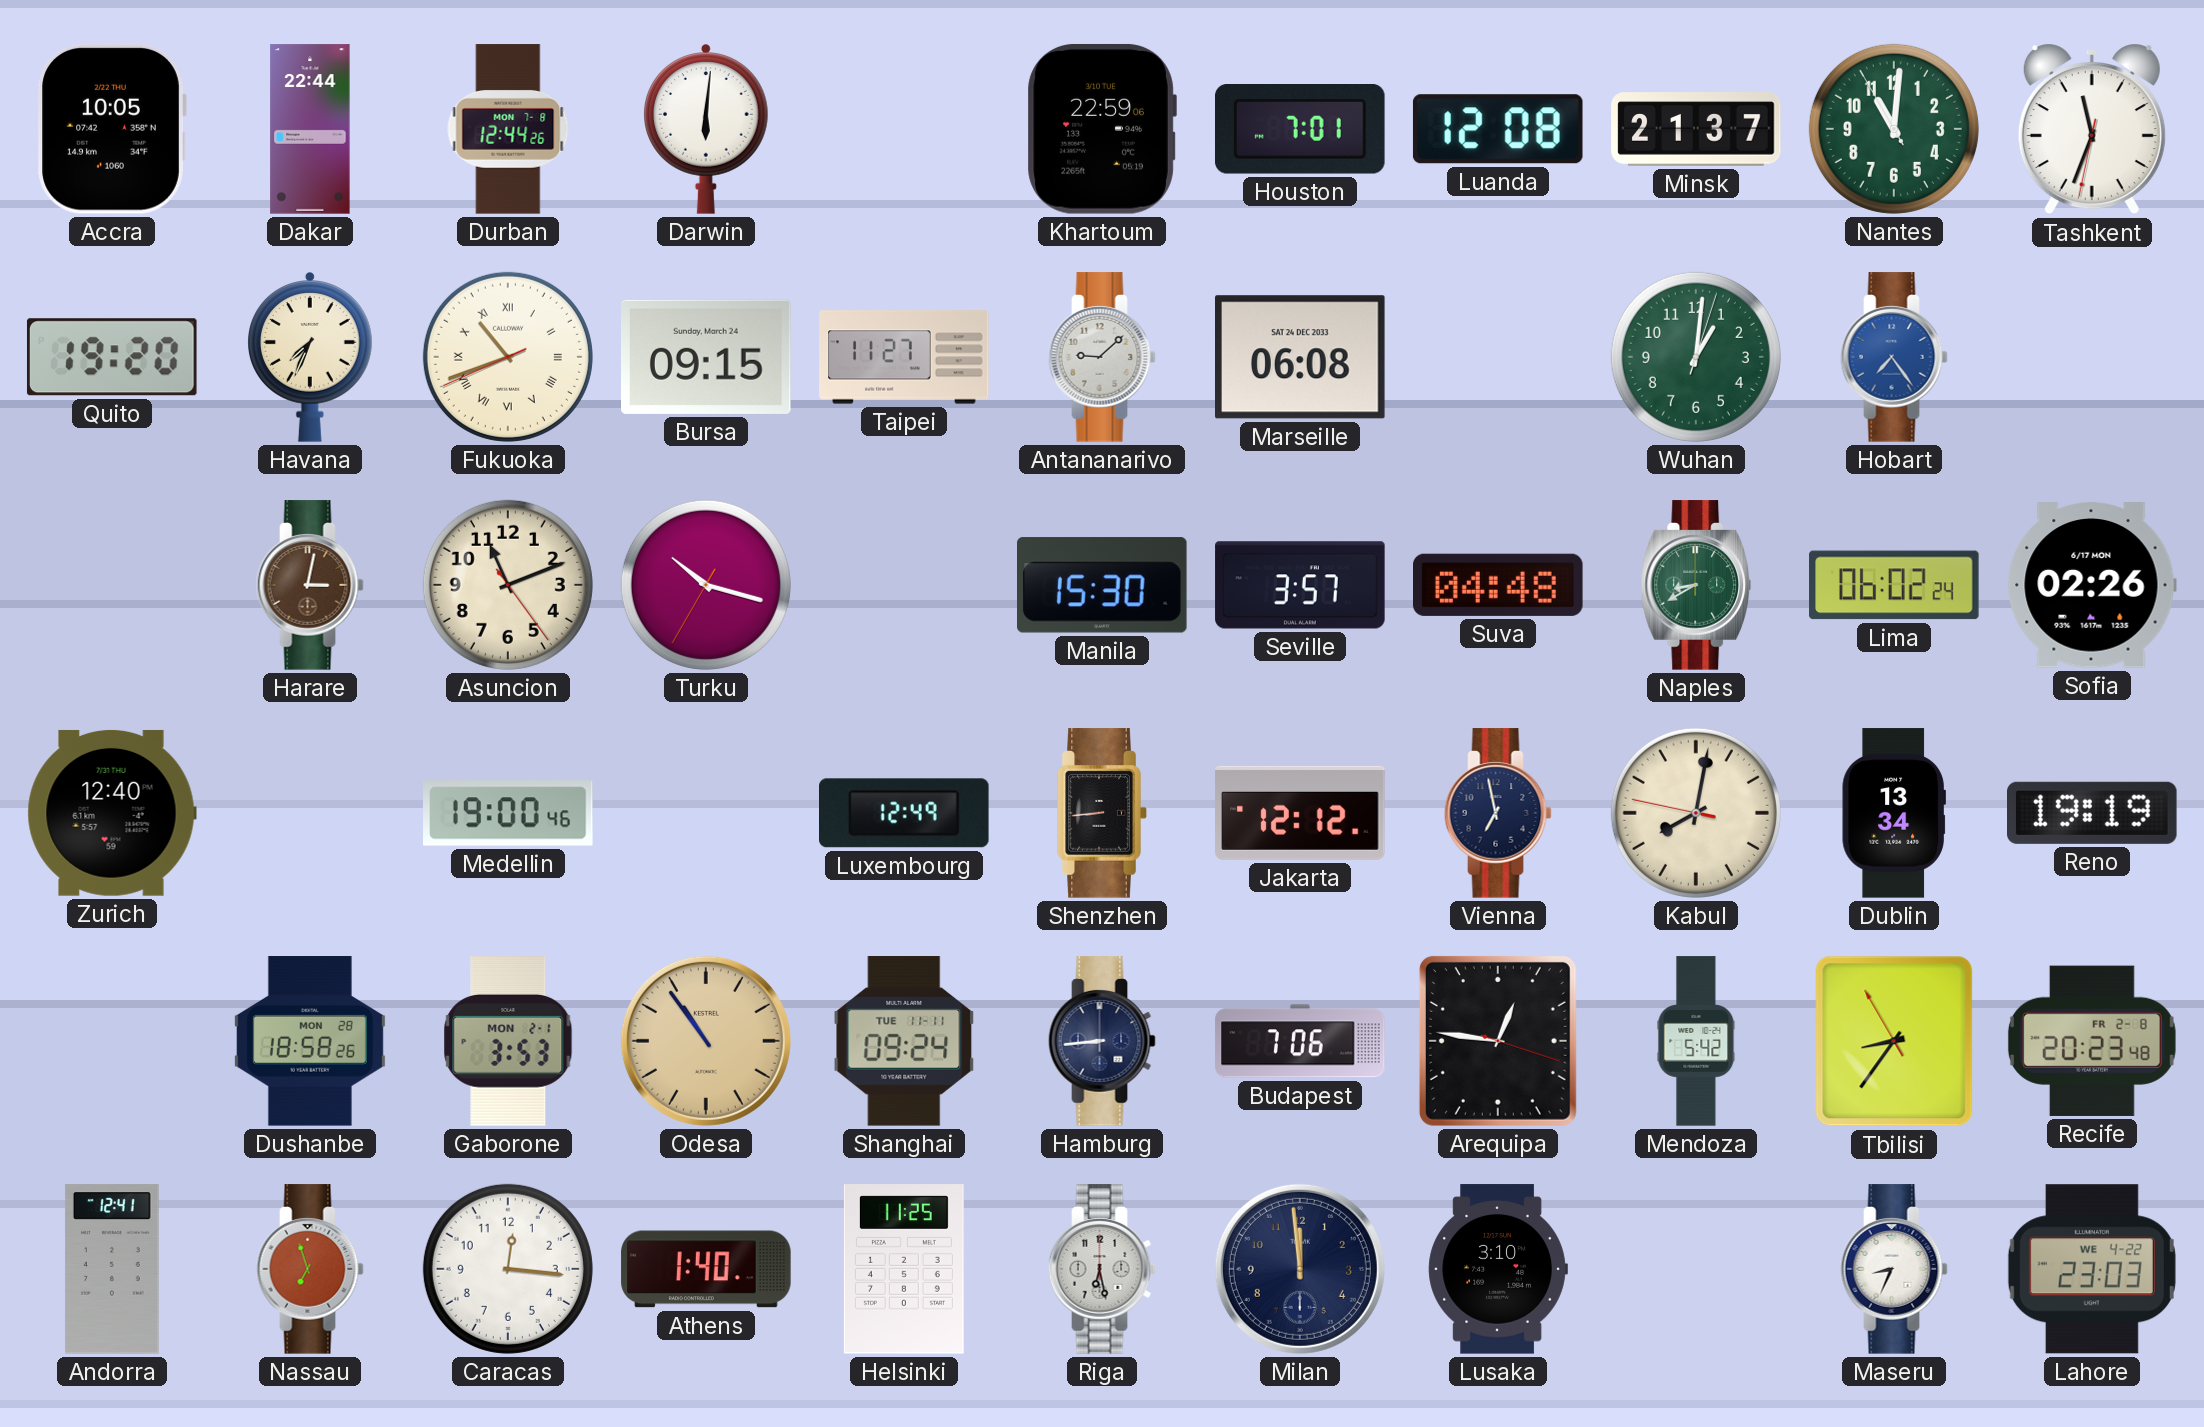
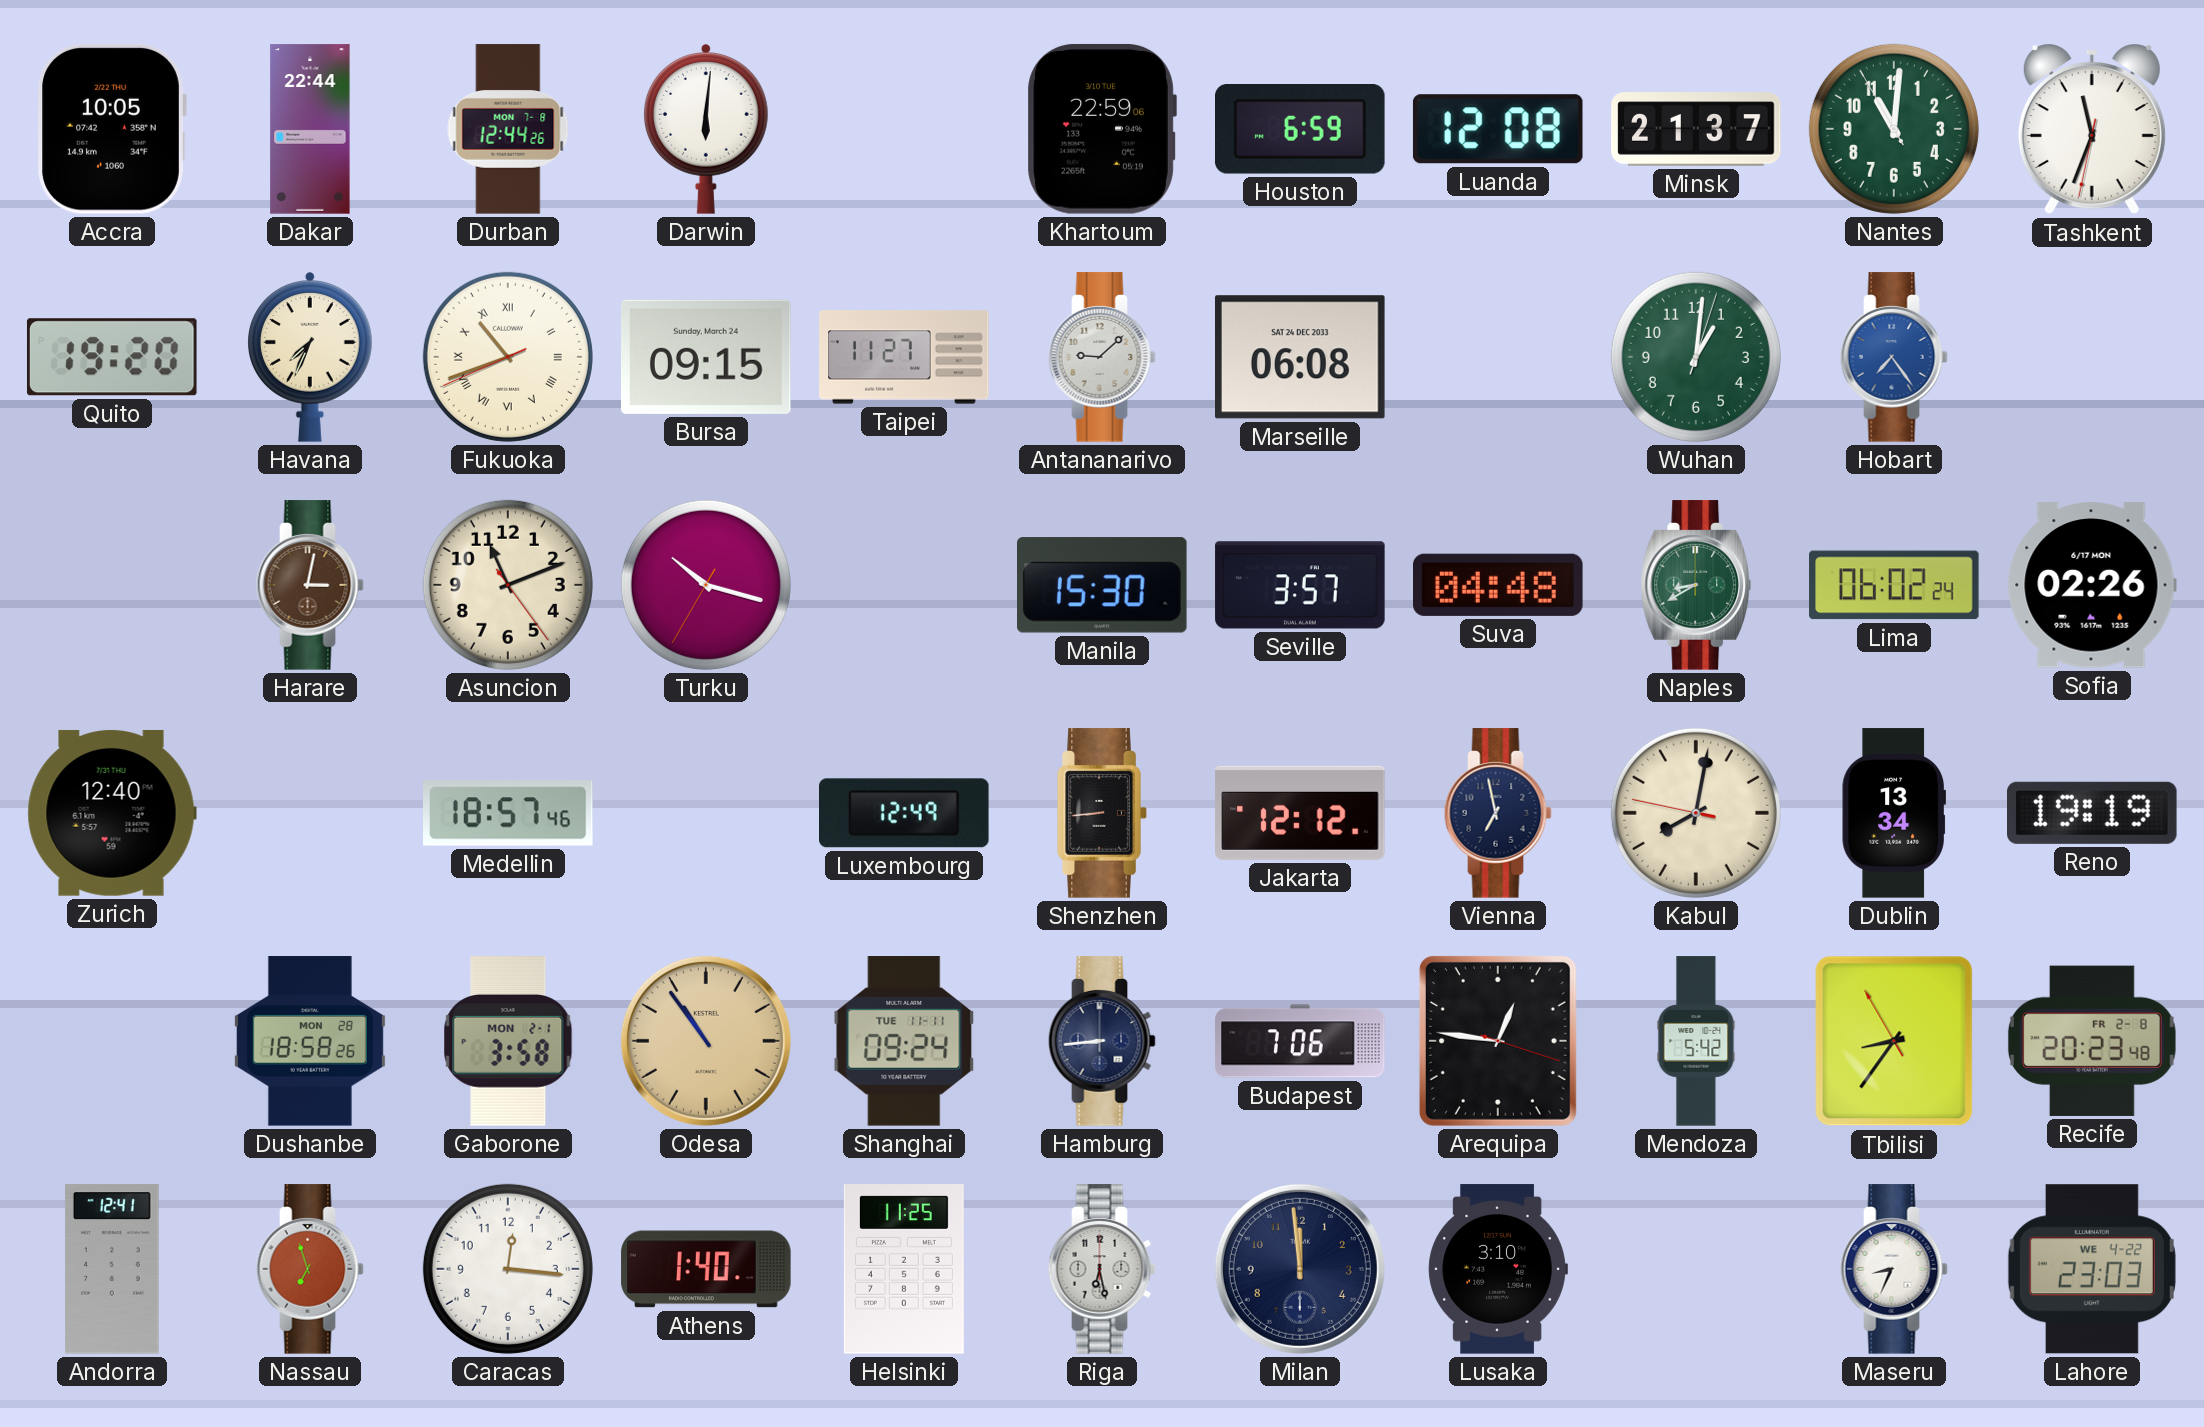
Houston: 7:01 -> 6:59
Medellin: 19:00 -> 18:57
Gaborone: 3:53 -> 3:58
